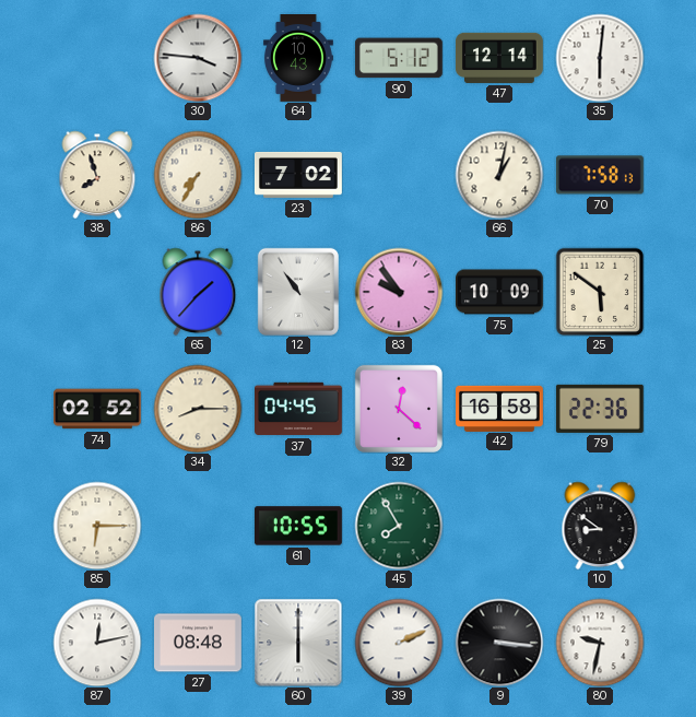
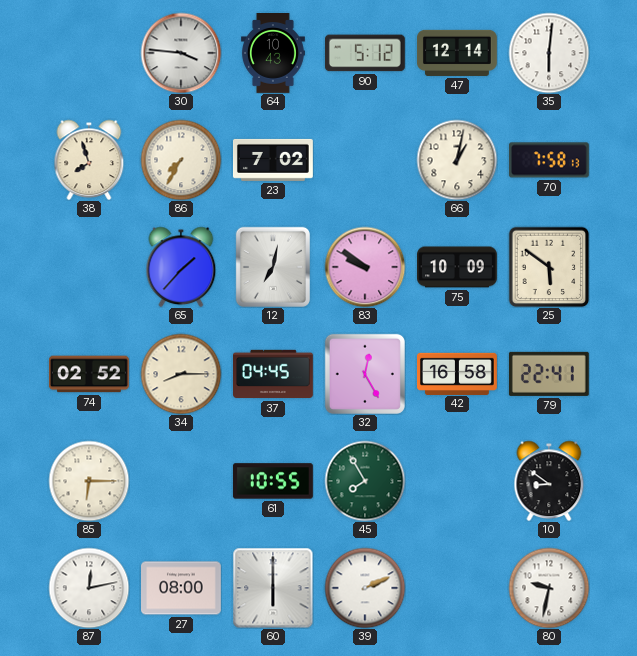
12: 10:54 -> 7:02
83: 9:54 -> 9:51
32: 12:22 -> 12:25
79: 22:36 -> 22:41
27: 08:48 -> 08:00
9: 3:16 -> none
